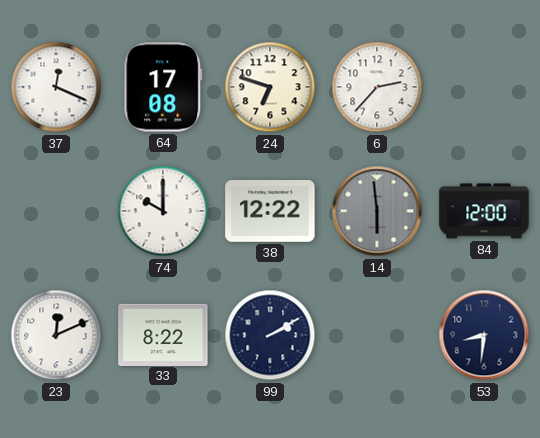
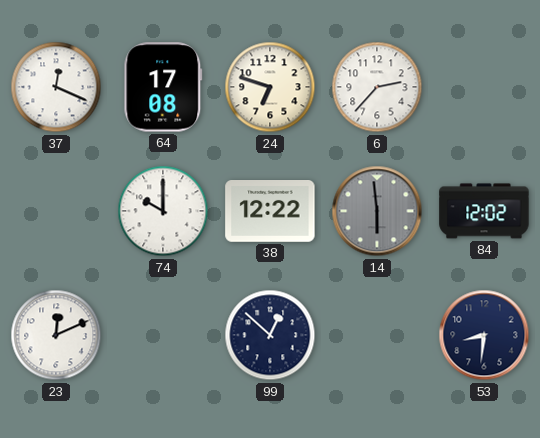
84: 12:00 -> 12:02
33: 8:22 -> none
99: 2:10 -> 12:52
